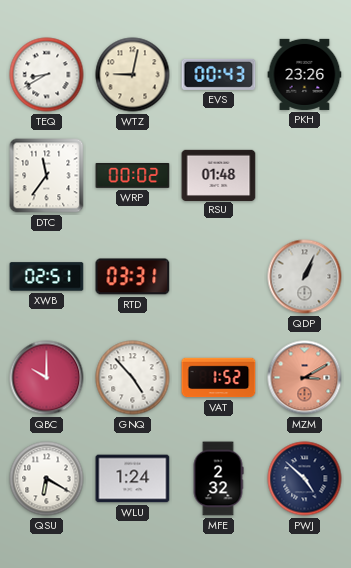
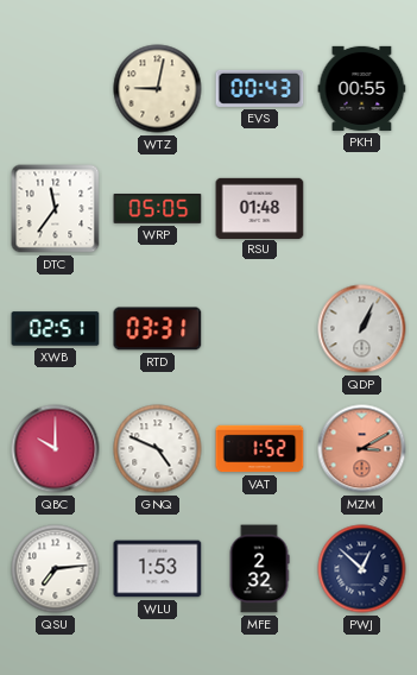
TEQ: 8:40 -> none
PKH: 23:26 -> 00:55
WRP: 00:02 -> 05:05
GNQ: 4:53 -> 4:49
QSU: 6:20 -> 7:14
WLU: 1:24 -> 1:53
PWJ: 4:52 -> 12:52
